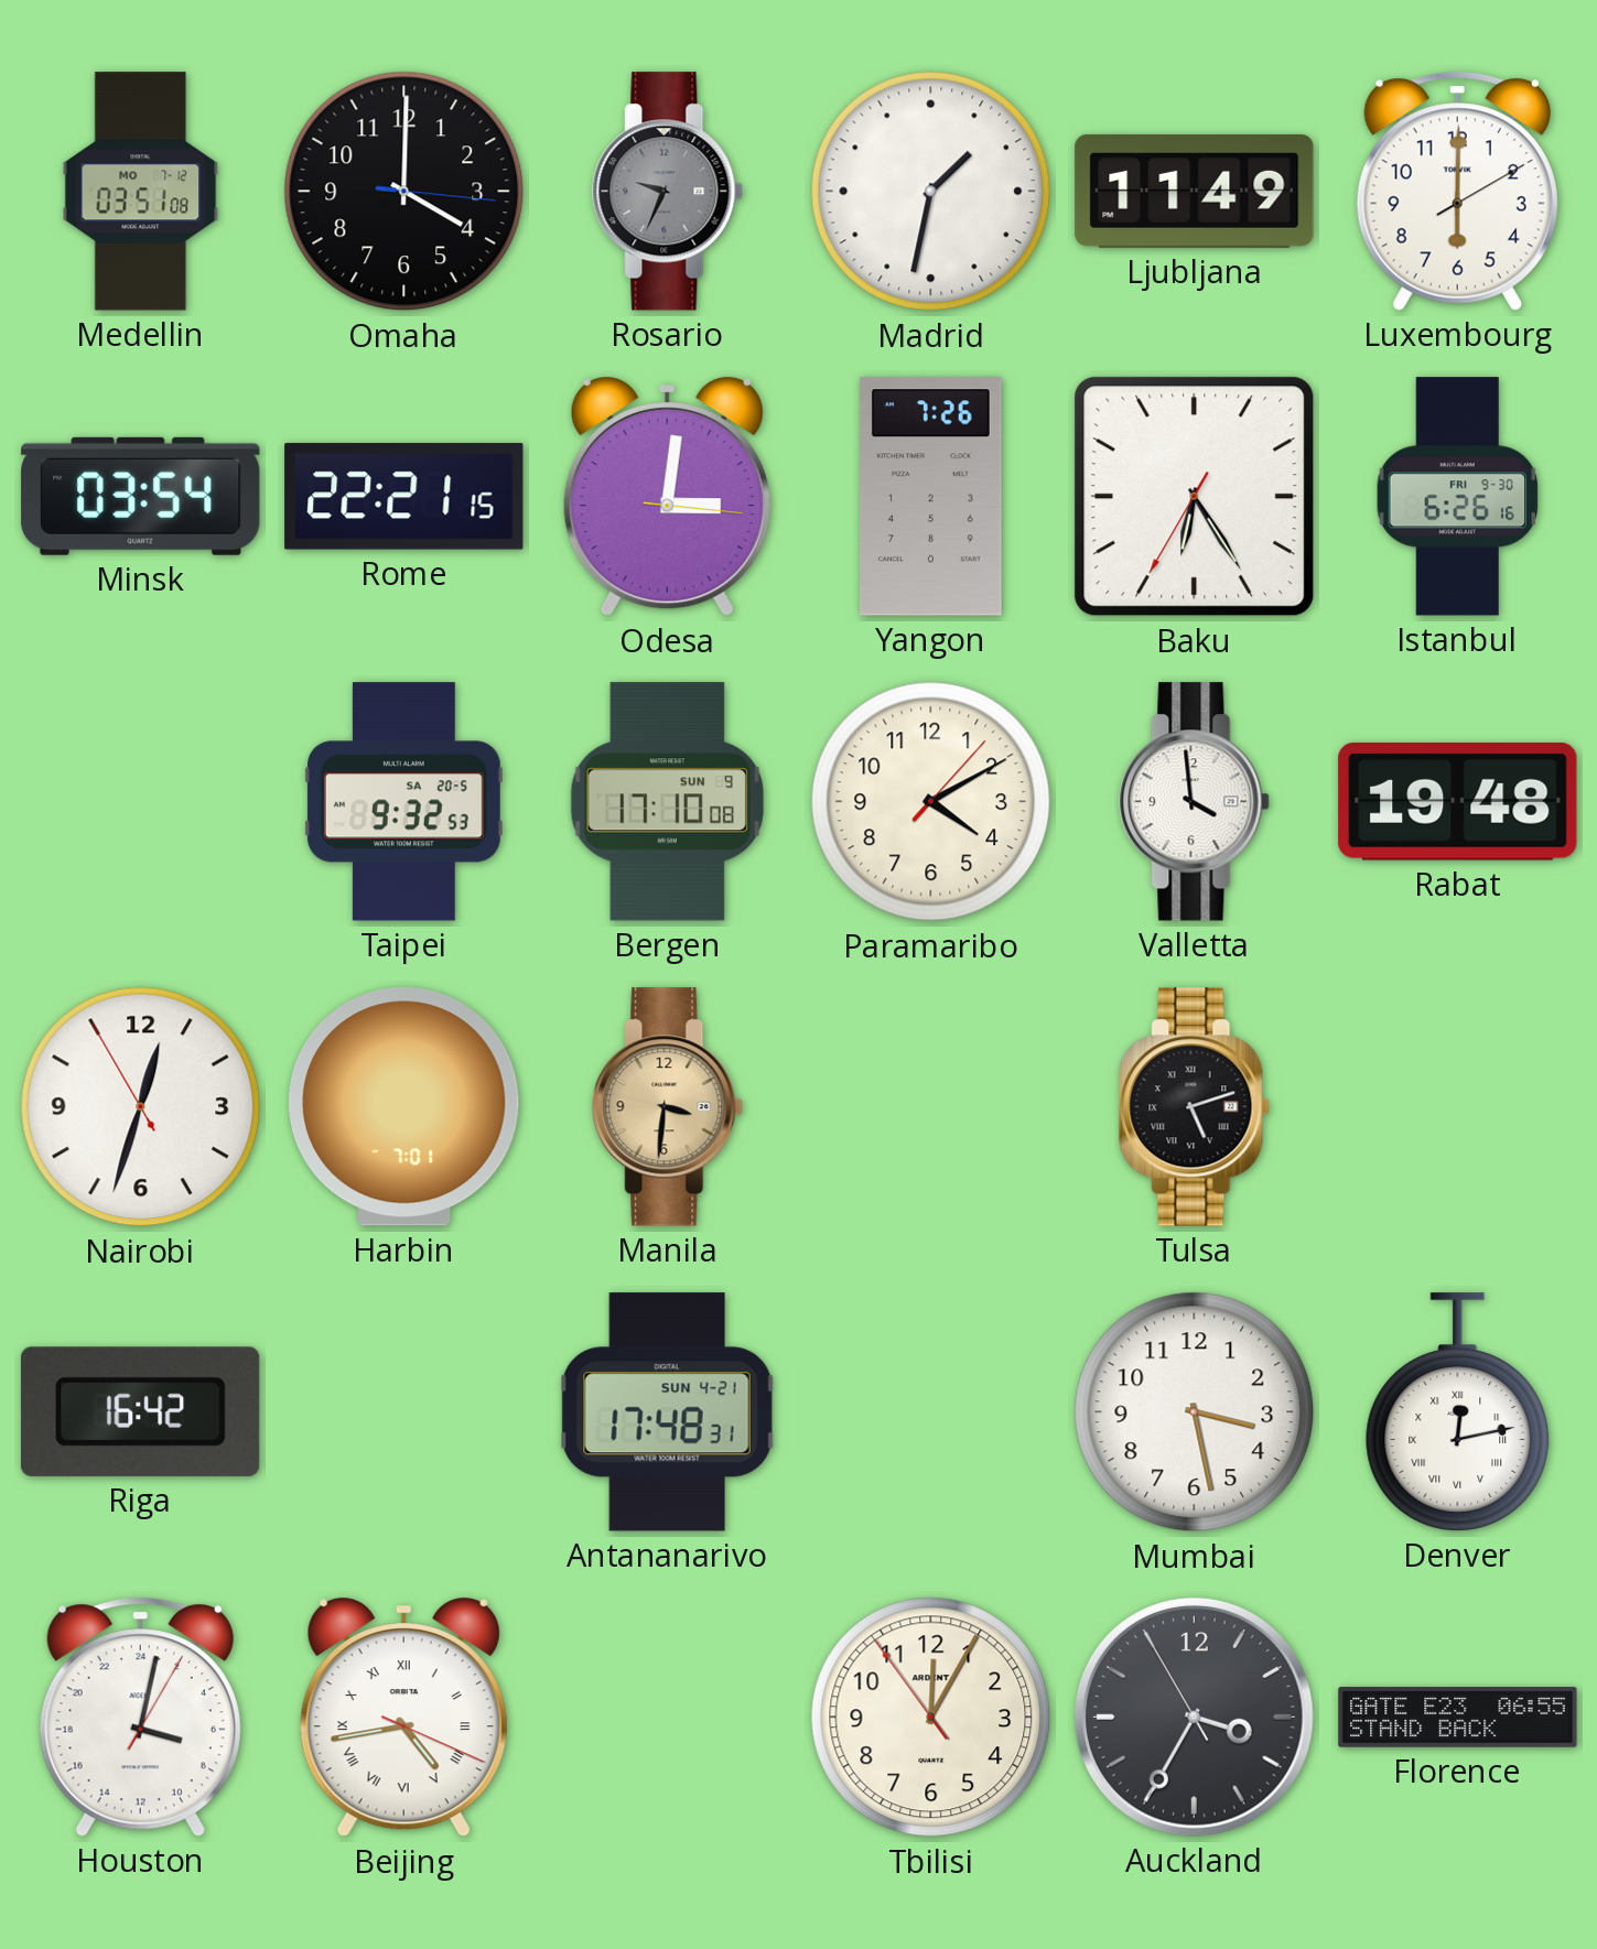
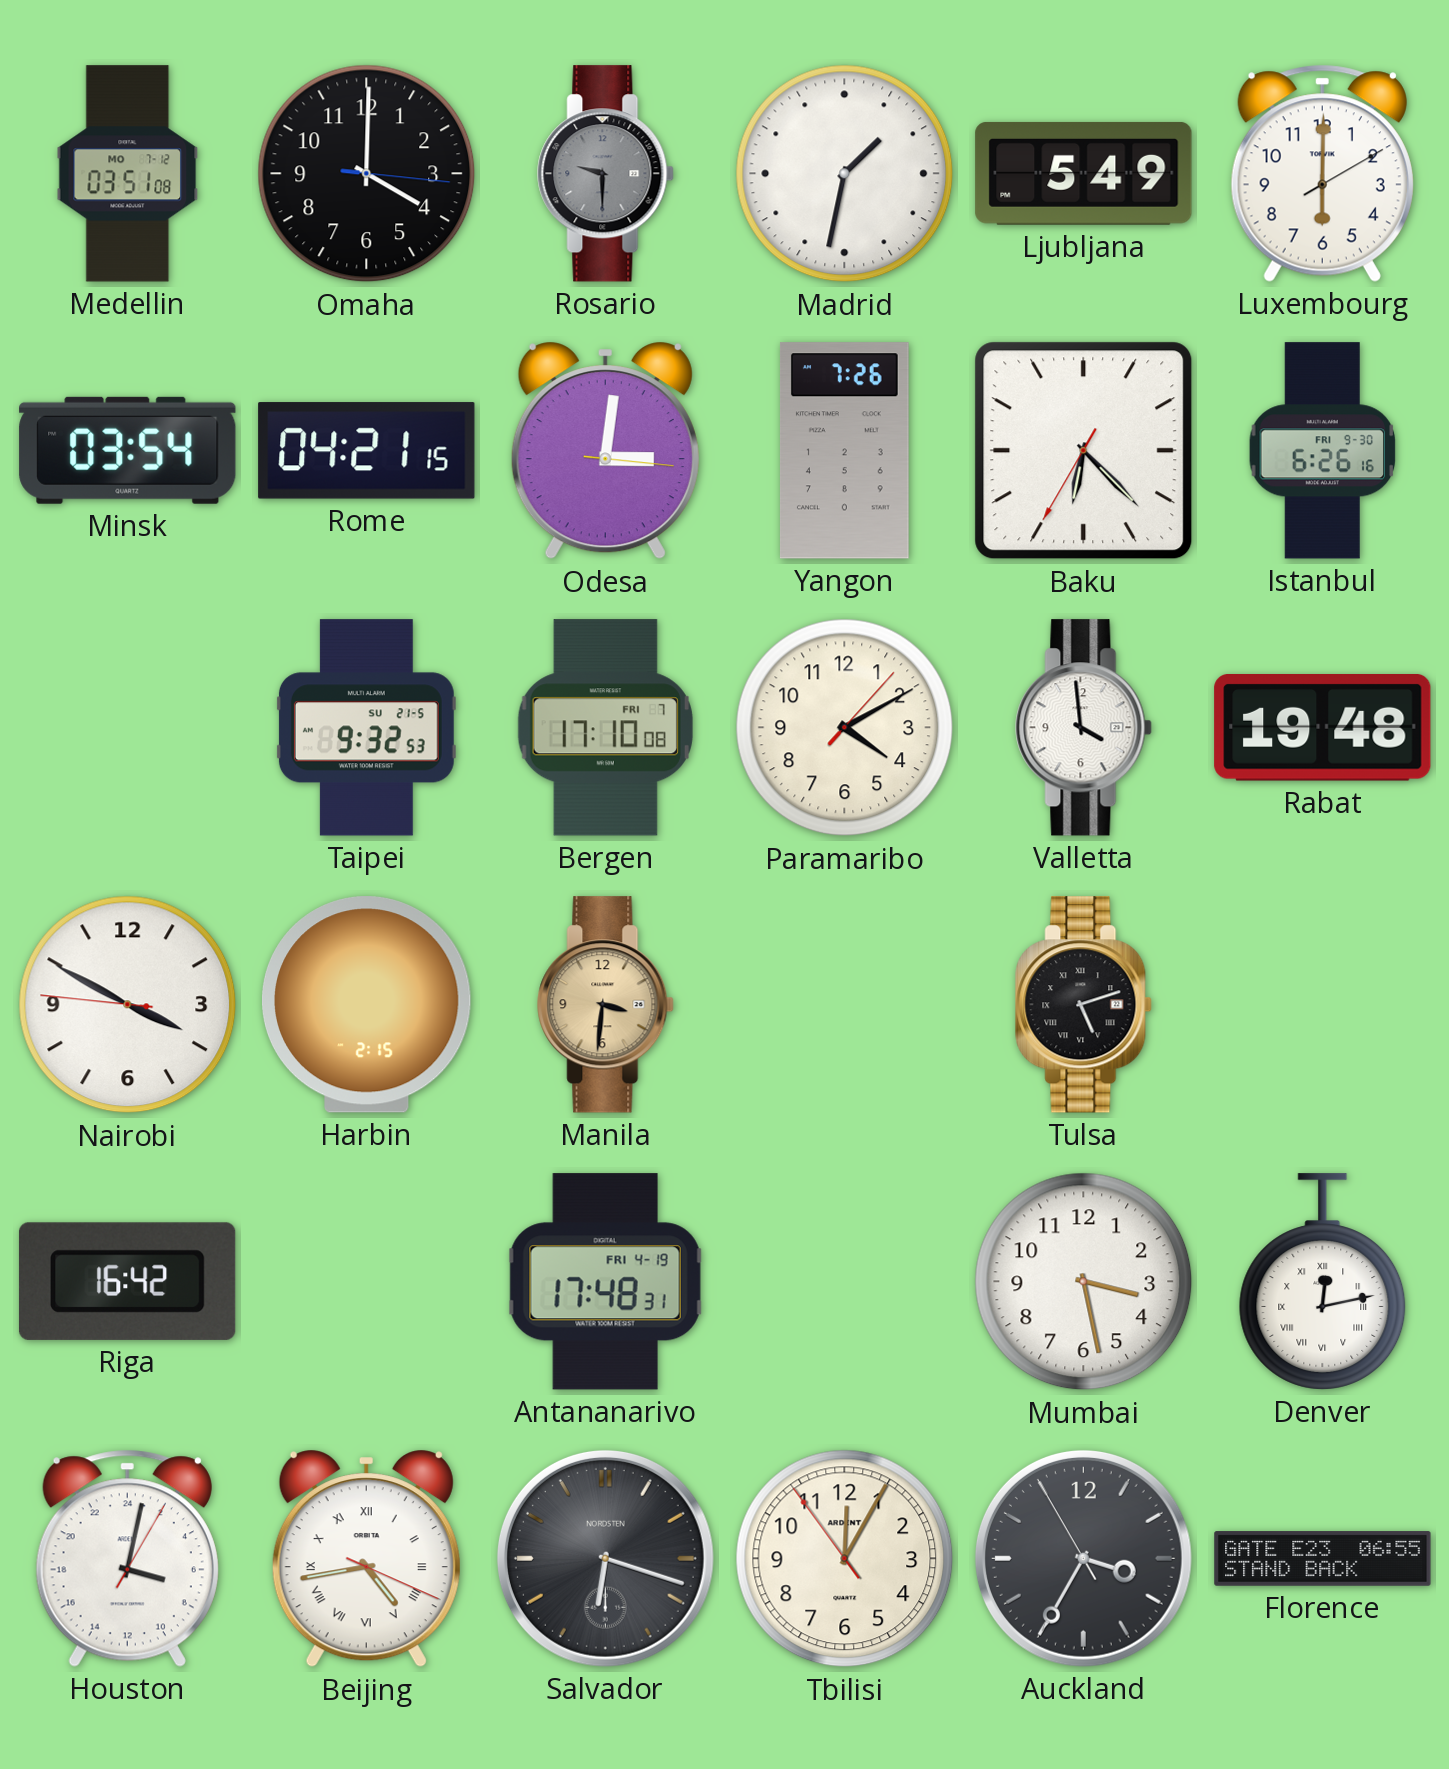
Rosario: 9:34 -> 9:30
Ljubljana: 11:49 -> 5:49
Rome: 22:21 -> 04:21
Baku: 6:24 -> 6:22
Taipei date: SA 20-5 -> SU 21-5
Bergen date: SUN 9 -> FRI 7
Nairobi: 12:32 -> 3:49
Harbin: 7:01 -> 2:15
Antananarivo date: SUN 4-21 -> FRI 4-19
Salvador: none -> 6:18
